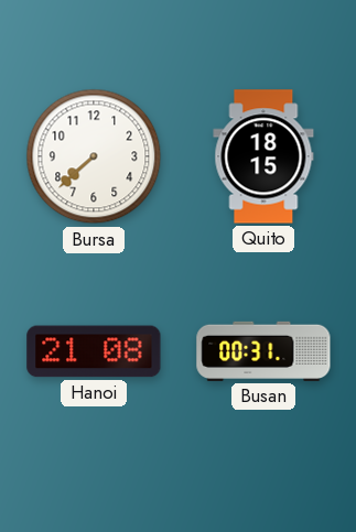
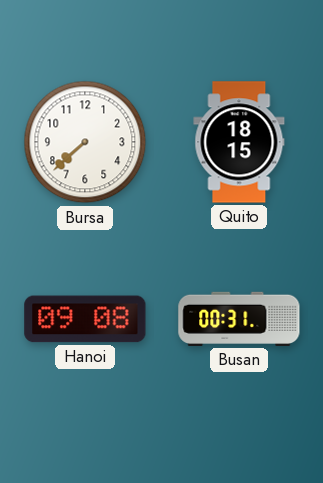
Hanoi: 21:08 -> 09:08
